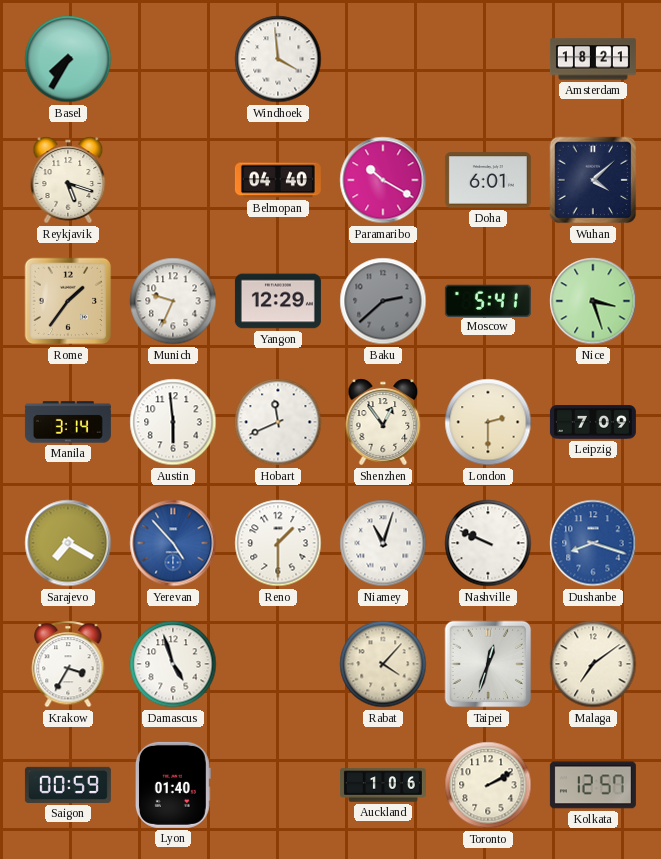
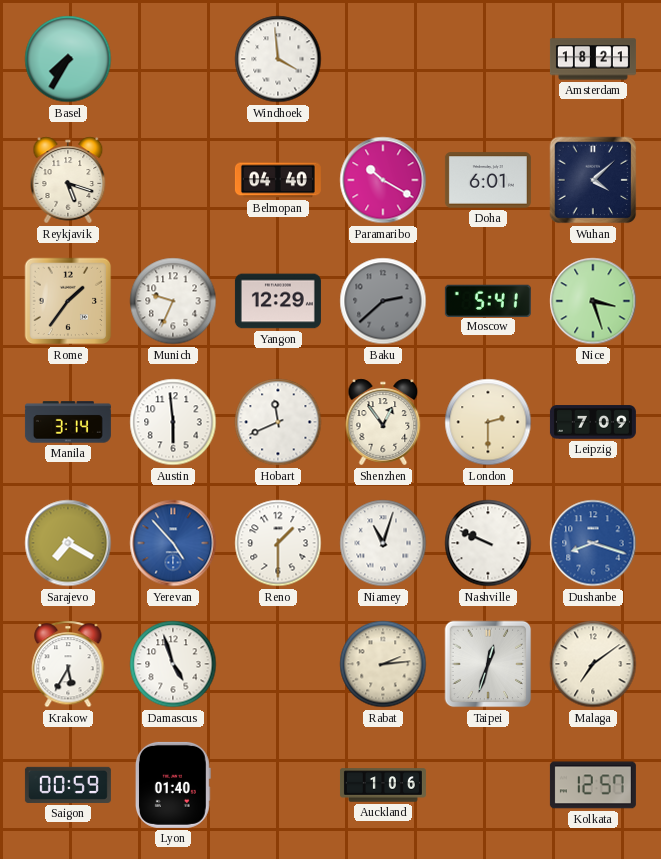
Krakow: 3:35 -> 5:35
Rabat: 4:07 -> 2:14
Toronto: 2:10 -> none
